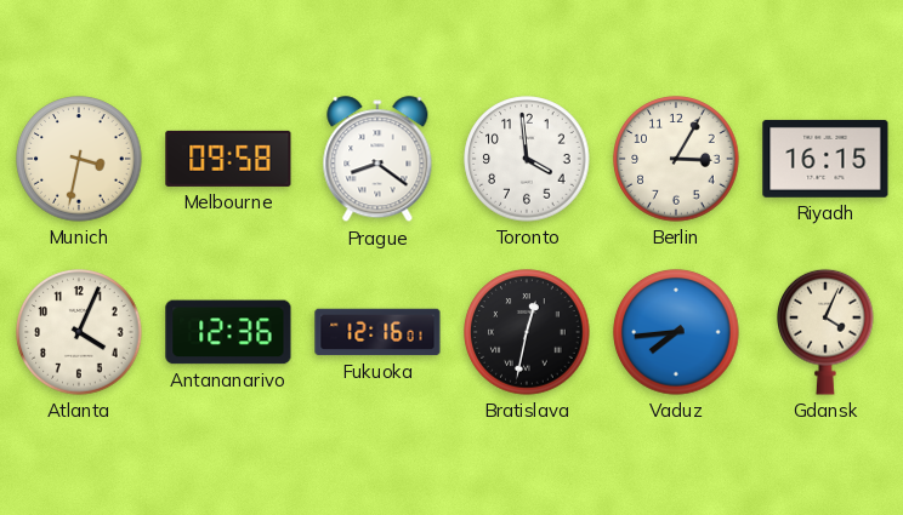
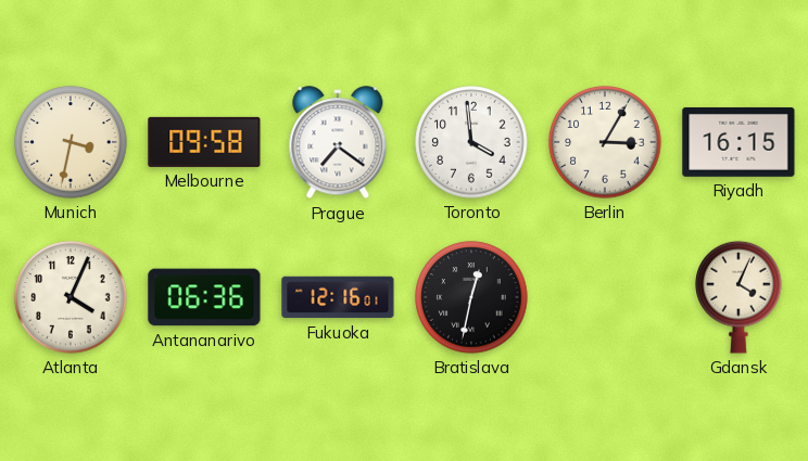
Prague: 8:21 -> 7:21
Antananarivo: 12:36 -> 06:36
Vaduz: 7:44 -> none
